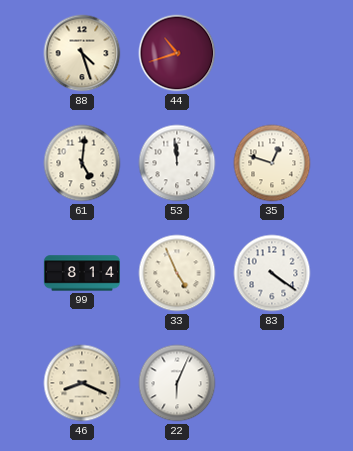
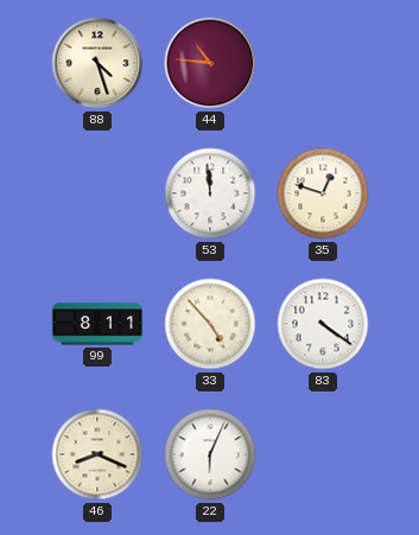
44: 10:42 -> 10:46
61: 5:01 -> none
99: 8:14 -> 8:11
33: 4:56 -> 4:53
